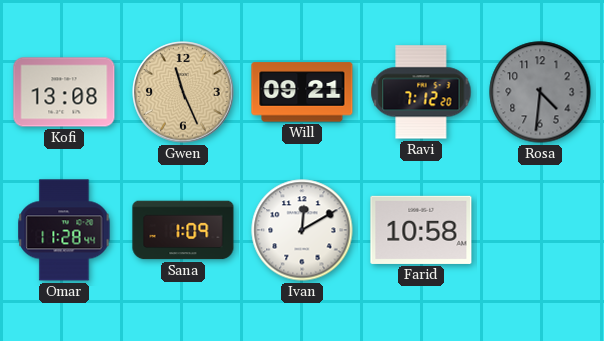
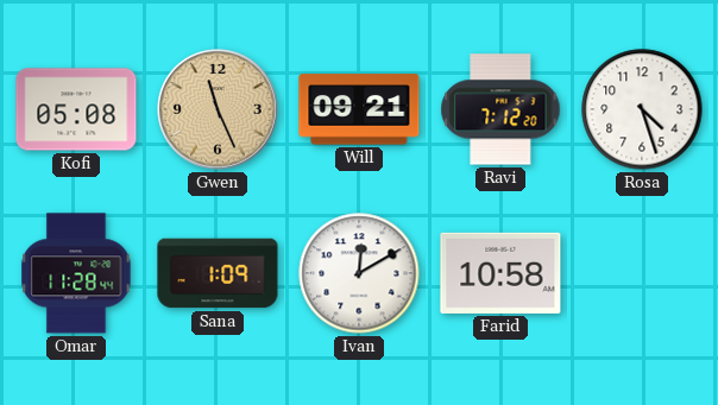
Kofi: 13:08 -> 05:08
Rosa: 4:31 -> 4:27
Rosa dial: grey -> white
